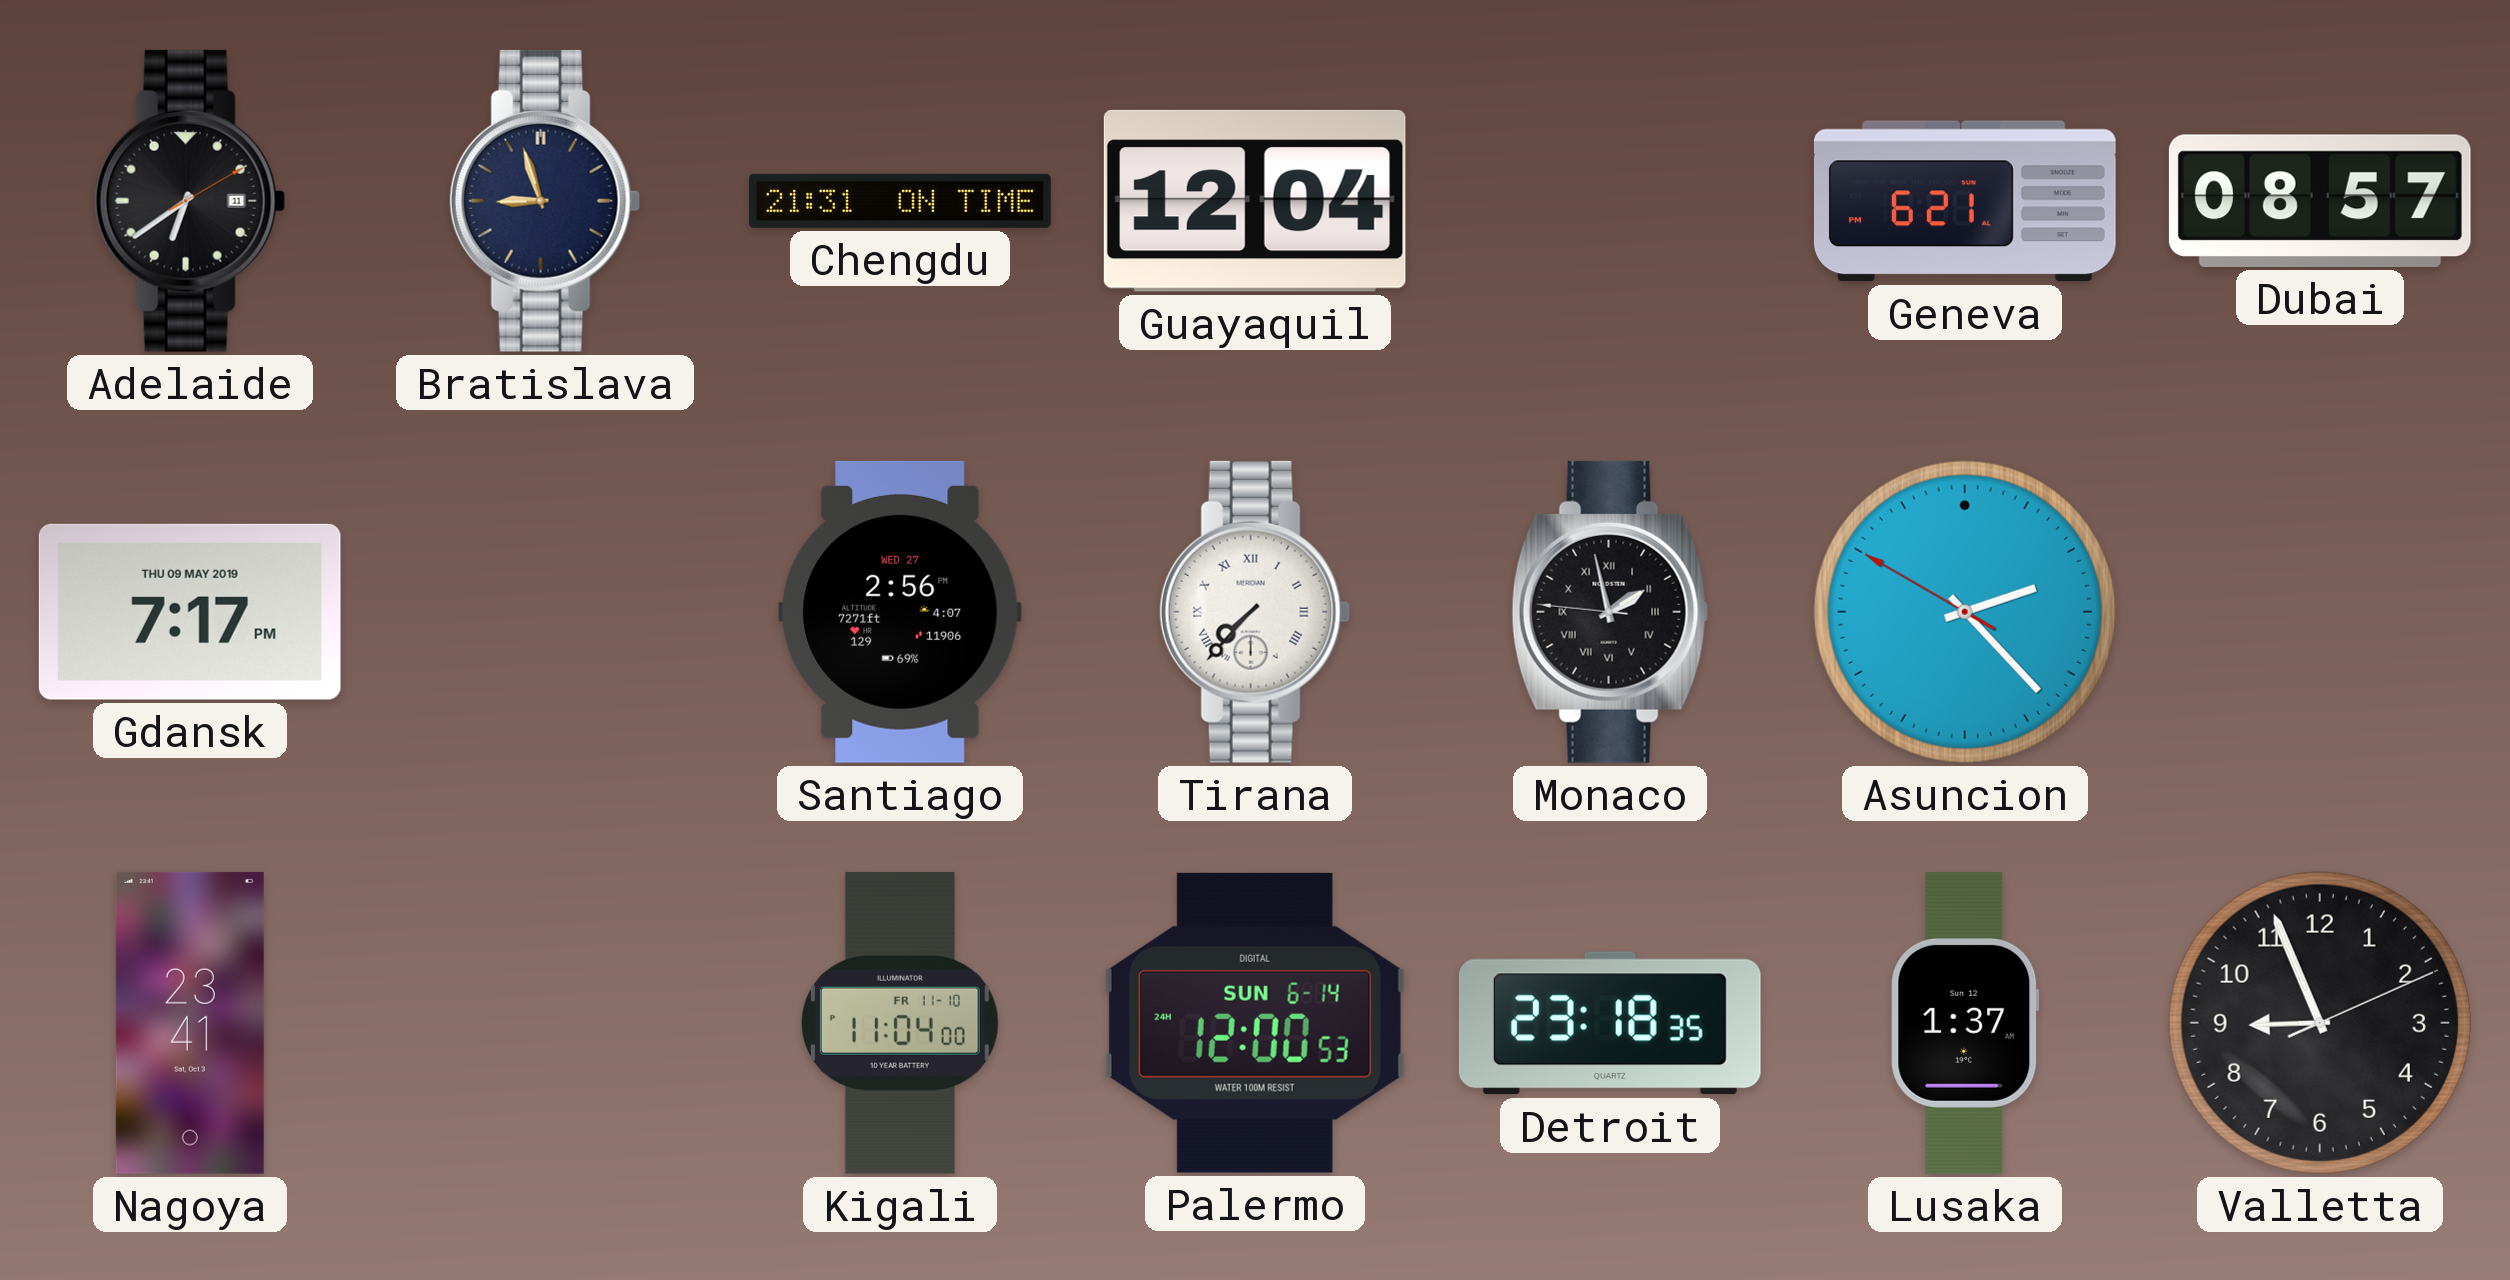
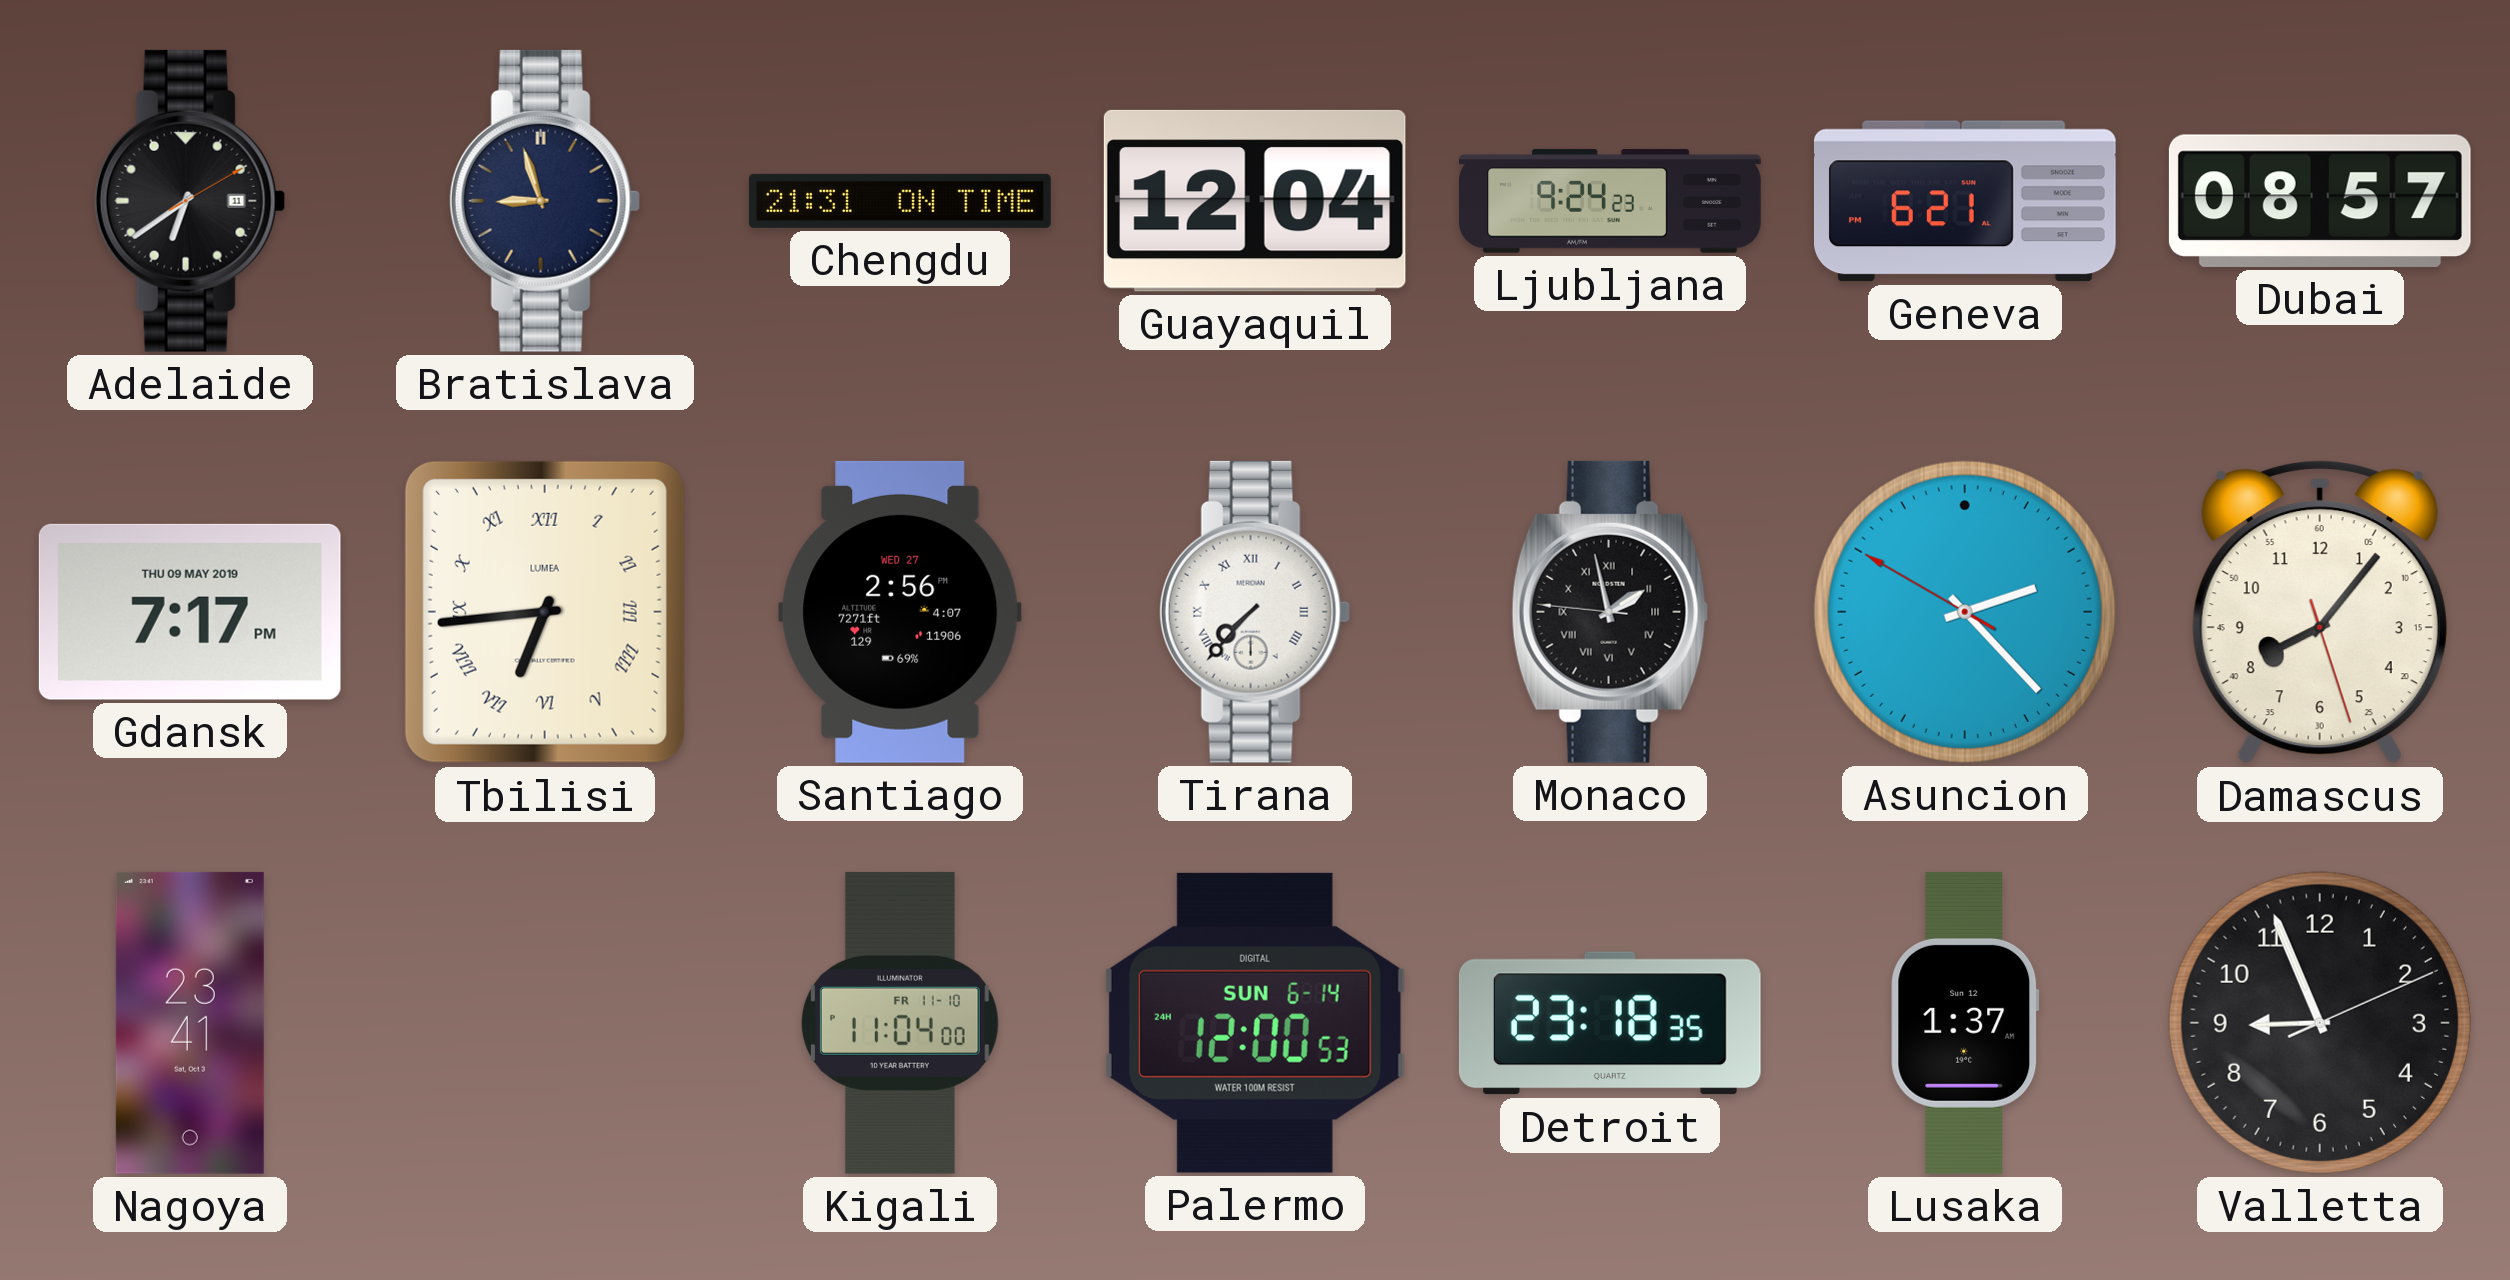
Ljubljana: none -> 9:24
Tbilisi: none -> 6:44
Damascus: none -> 8:06
